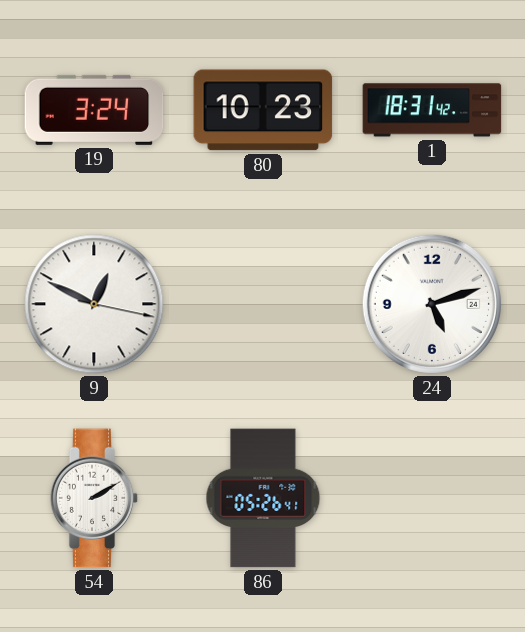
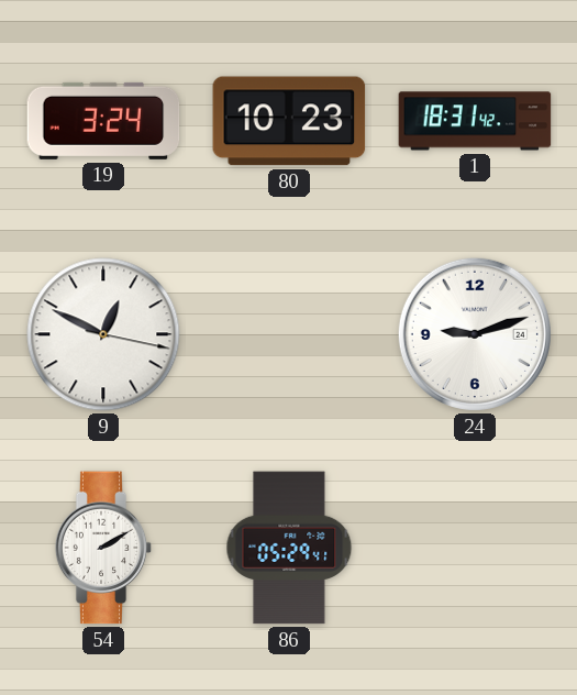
24: 5:12 -> 9:12
86: 05:26 -> 05:29
